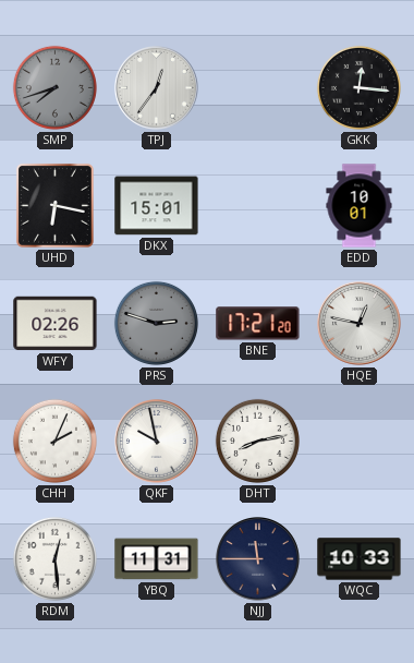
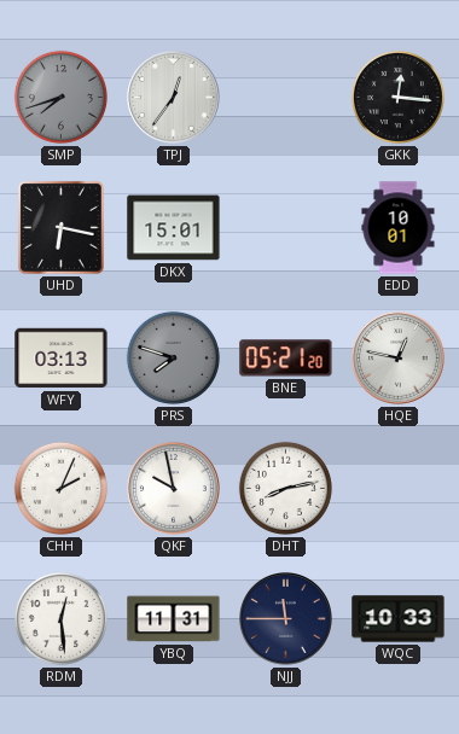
WFY: 02:26 -> 03:13
PRS: 2:48 -> 7:48
BNE: 17:21 -> 05:21
